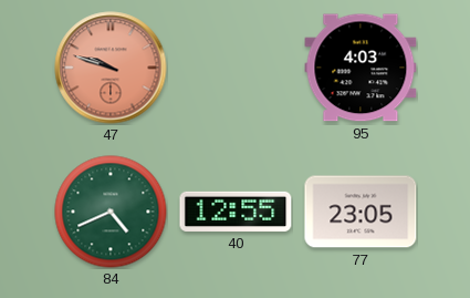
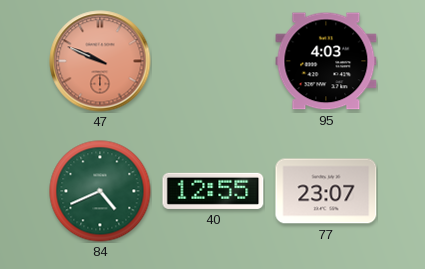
47: 9:48 -> 9:49
77: 23:05 -> 23:07
